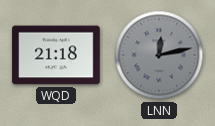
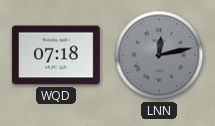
WQD: 21:18 -> 07:18
